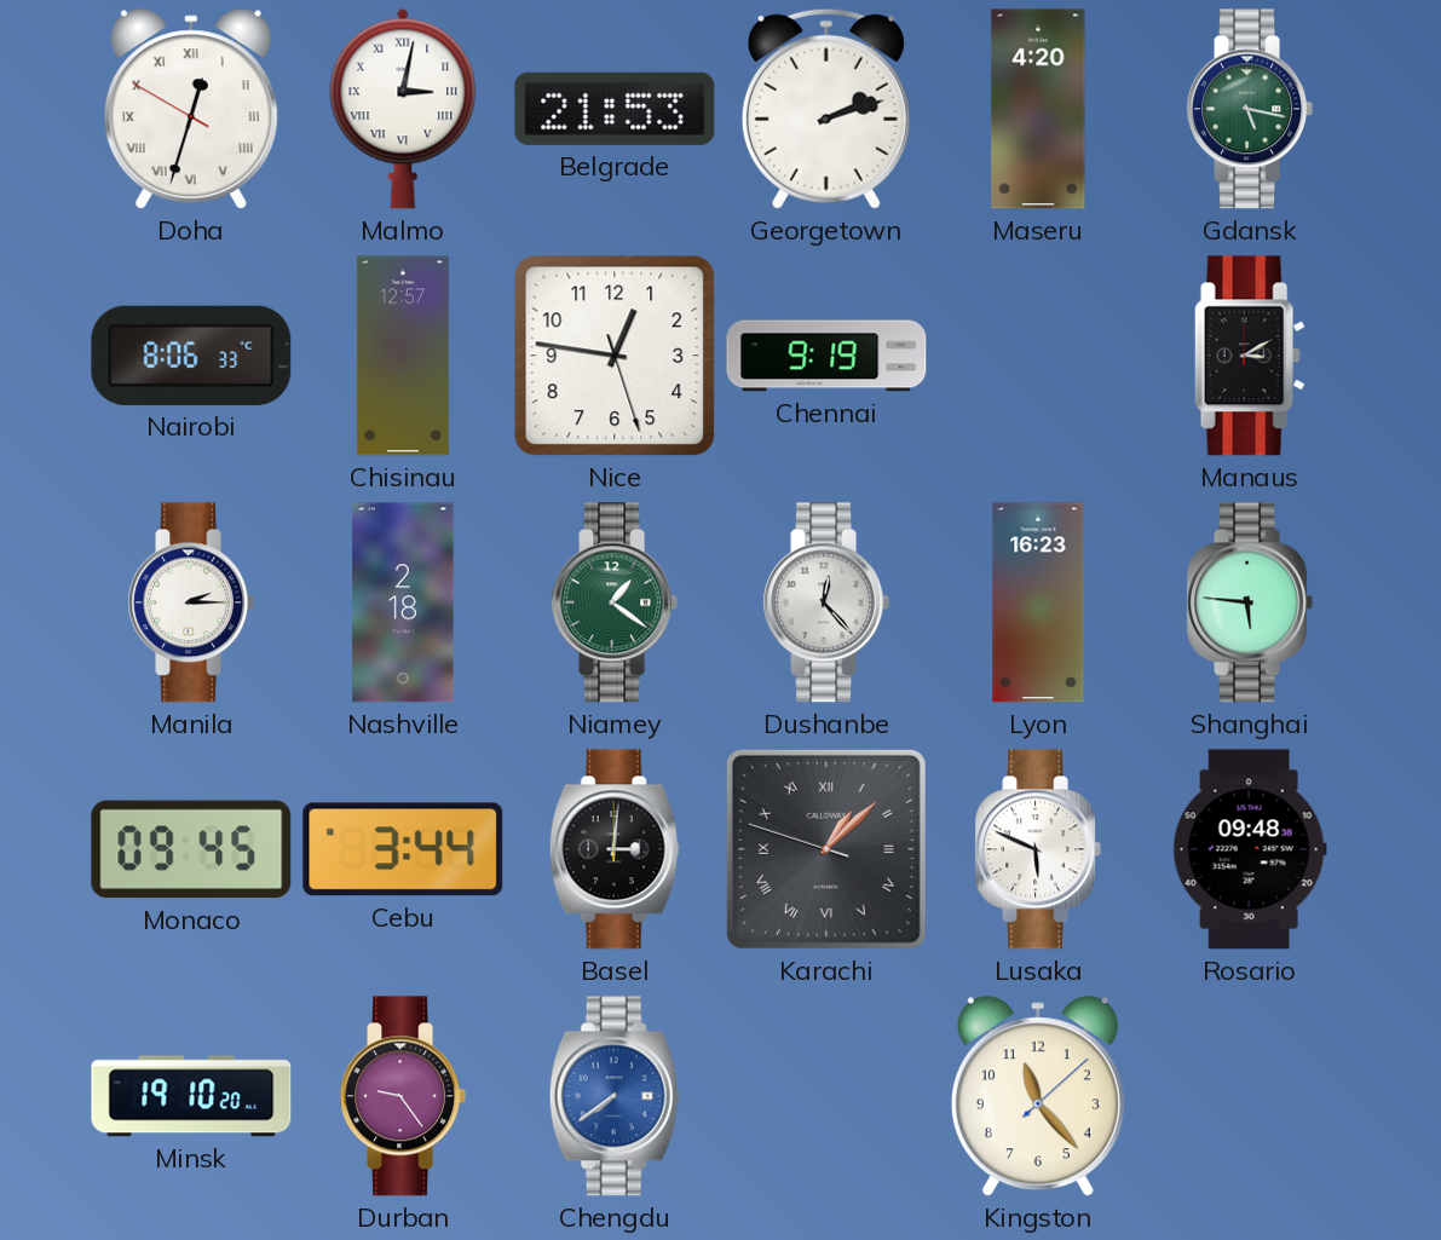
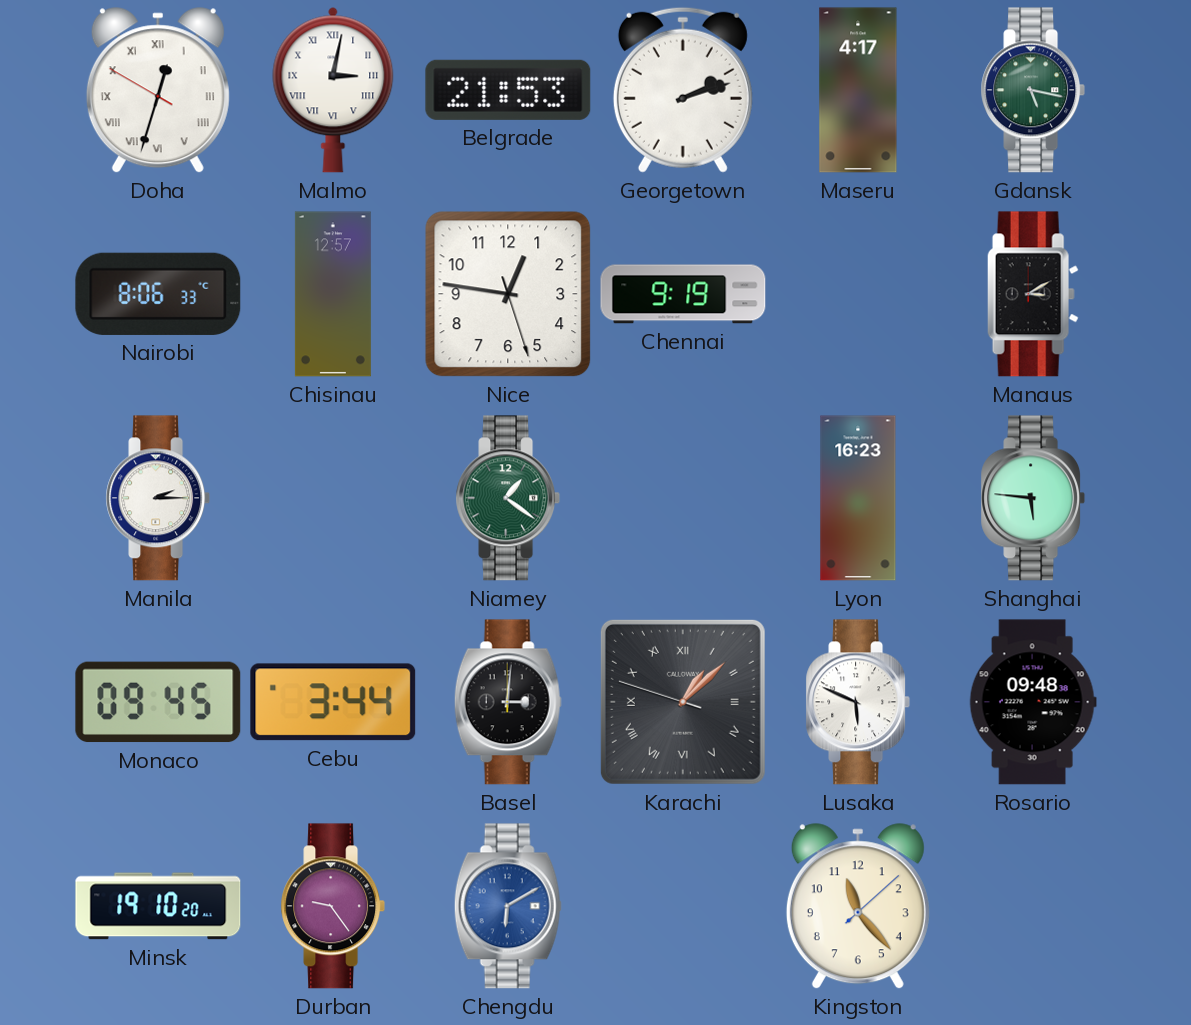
Maseru: 4:20 -> 4:17
Nashville: 2:18 -> none
Dushanbe: 12:23 -> none
Chengdu: 7:39 -> 6:10
